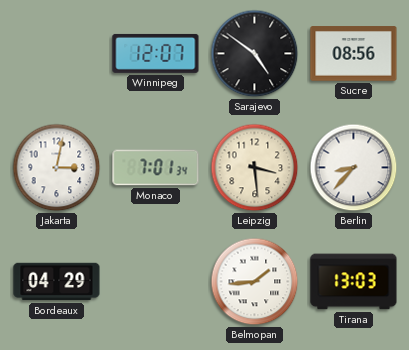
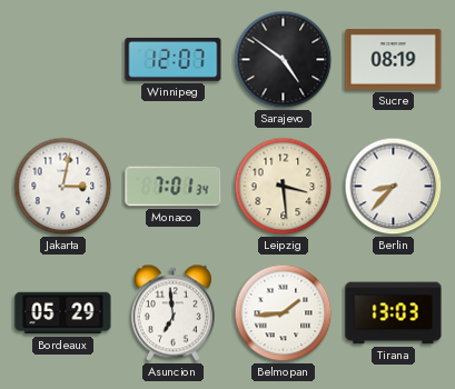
Sucre: 08:56 -> 08:19
Bordeaux: 04:29 -> 05:29
Asuncion: none -> 6:59
